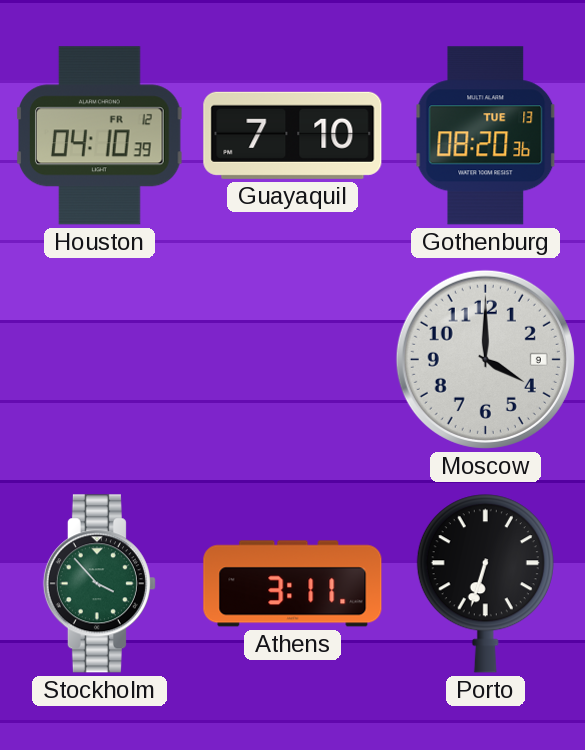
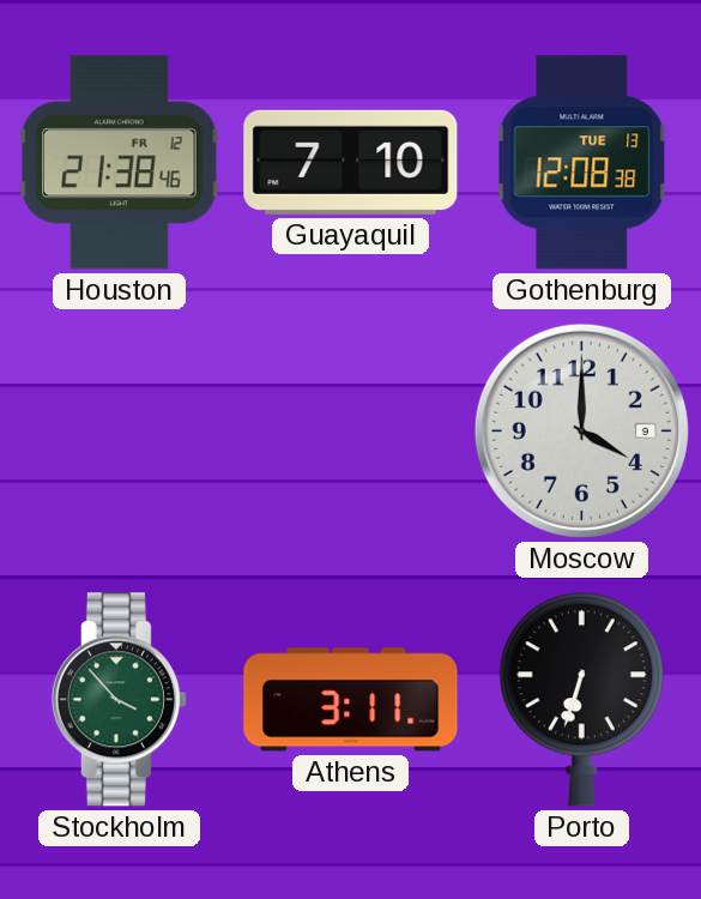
Houston: 04:10 -> 21:38
Gothenburg: 08:20 -> 12:08
